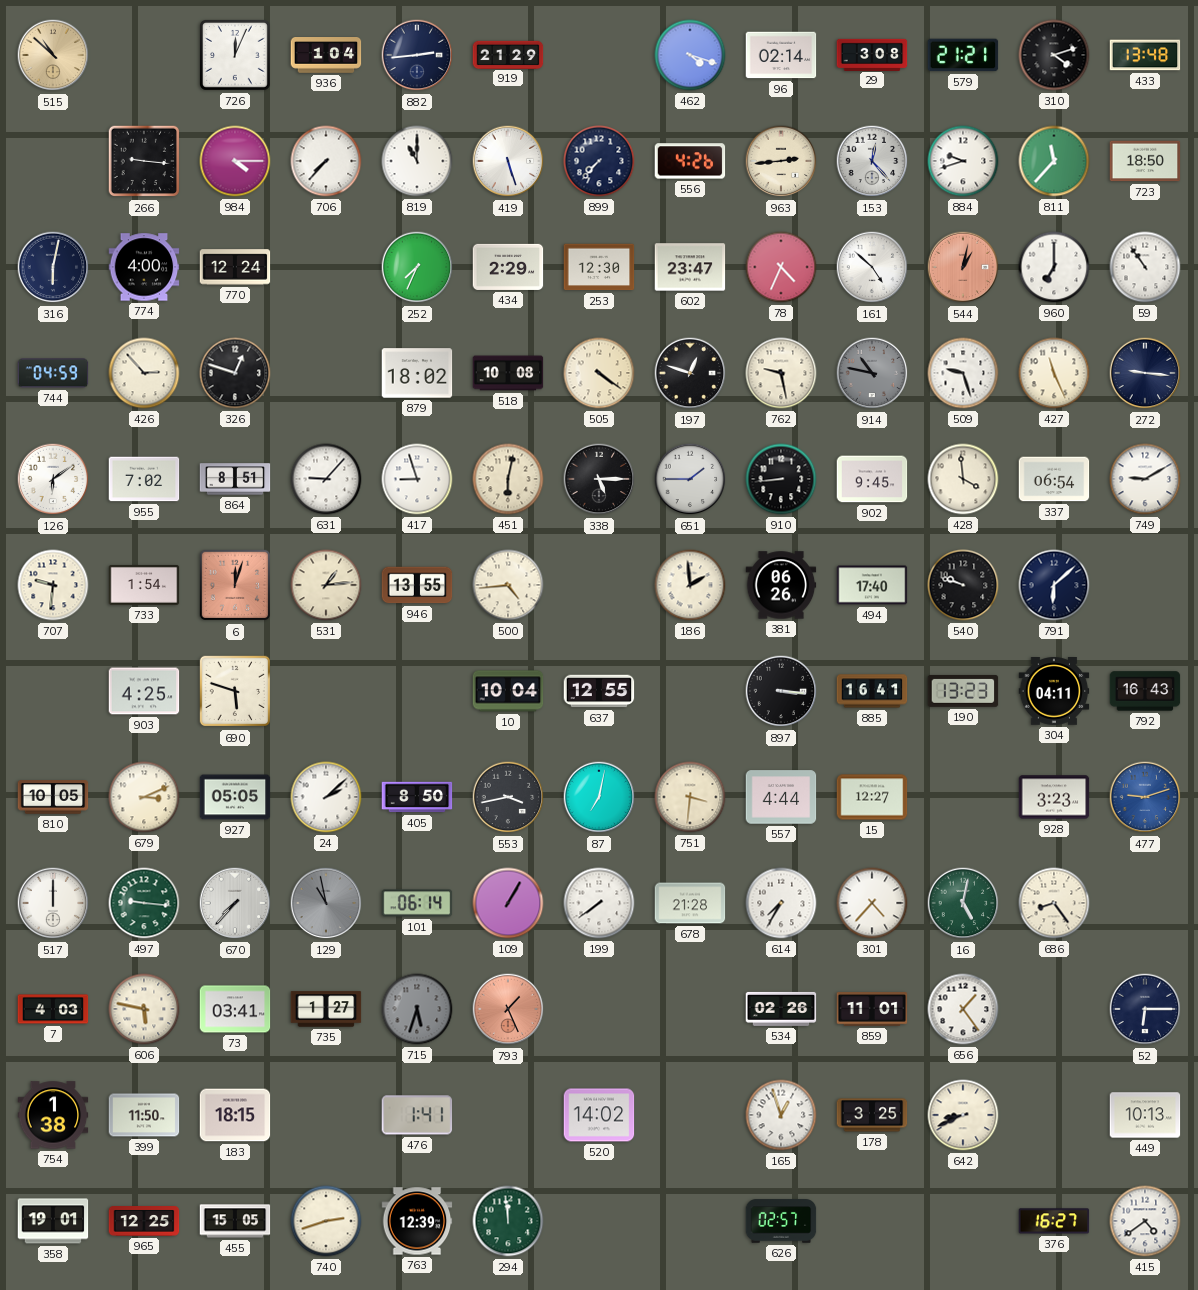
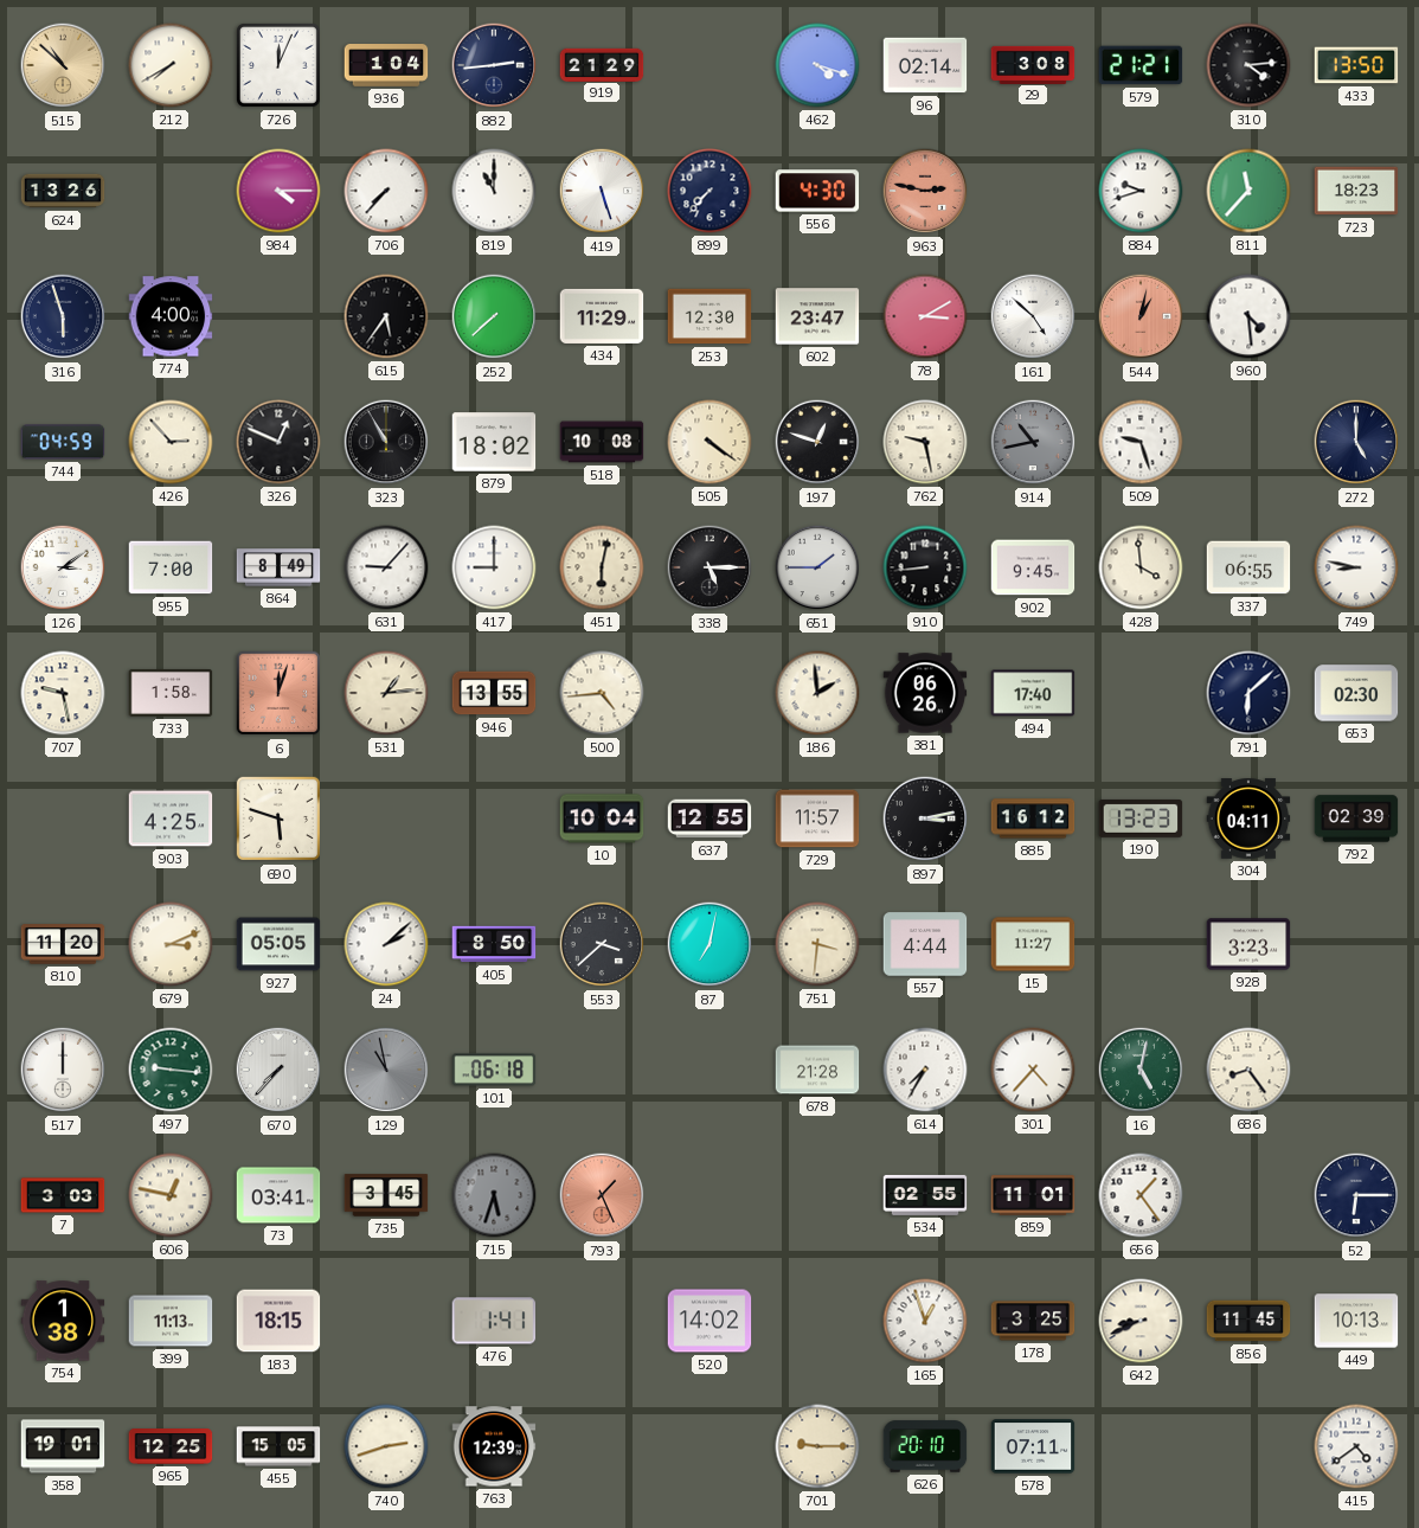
212: none -> 7:40
310: 4:12 -> 4:14
433: 13:48 -> 13:50
624: none -> 13:26
266: 9:16 -> none
556: 4:26 -> 4:30
963: 2:44 -> 2:47
963 dial: cream -> salmon
153: 12:23 -> none
723: 18:50 -> 18:23
316: 6:02 -> 5:57
770: 12:24 -> none
615: none -> 5:36
252: 7:34 -> 7:38
434: 2:29 -> 11:29
78: 4:34 -> 3:10
960: 7:00 -> 4:29
59: 10:54 -> none
326: 12:48 -> 12:49
323: none -> 10:55
914: 10:47 -> 10:43
427: 11:26 -> none
272: 9:16 -> 5:00
126: 6:09 -> 3:09
955: 7:02 -> 7:00
864: 8:51 -> 8:49
417: 8:57 -> 9:00
337: 06:54 -> 06:55
749: 9:10 -> 8:47
707: 9:31 -> 9:28
733: 1:54 -> 1:58
540: 9:48 -> none
653: none -> 02:30
729: none -> 11:57
897: 3:16 -> 3:13
885: 16:41 -> 16:12
792: 16:43 -> 02:39
810: 10:05 -> 11:20
553: 3:43 -> 3:38
15: 12:27 -> 11:27
477: 9:12 -> none
101: 06:14 -> 06:18
109: 1:05 -> none
199: 7:39 -> none
7: 4:03 -> 3:03
606: 5:47 -> 12:47
735: 1:27 -> 3:45
534: 02:26 -> 02:55
399: 11:50 -> 11:13
856: none -> 11:45
294: 11:59 -> none
701: none -> 9:15
626: 02:57 -> 20:10
578: none -> 07:11
376: 16:27 -> none
